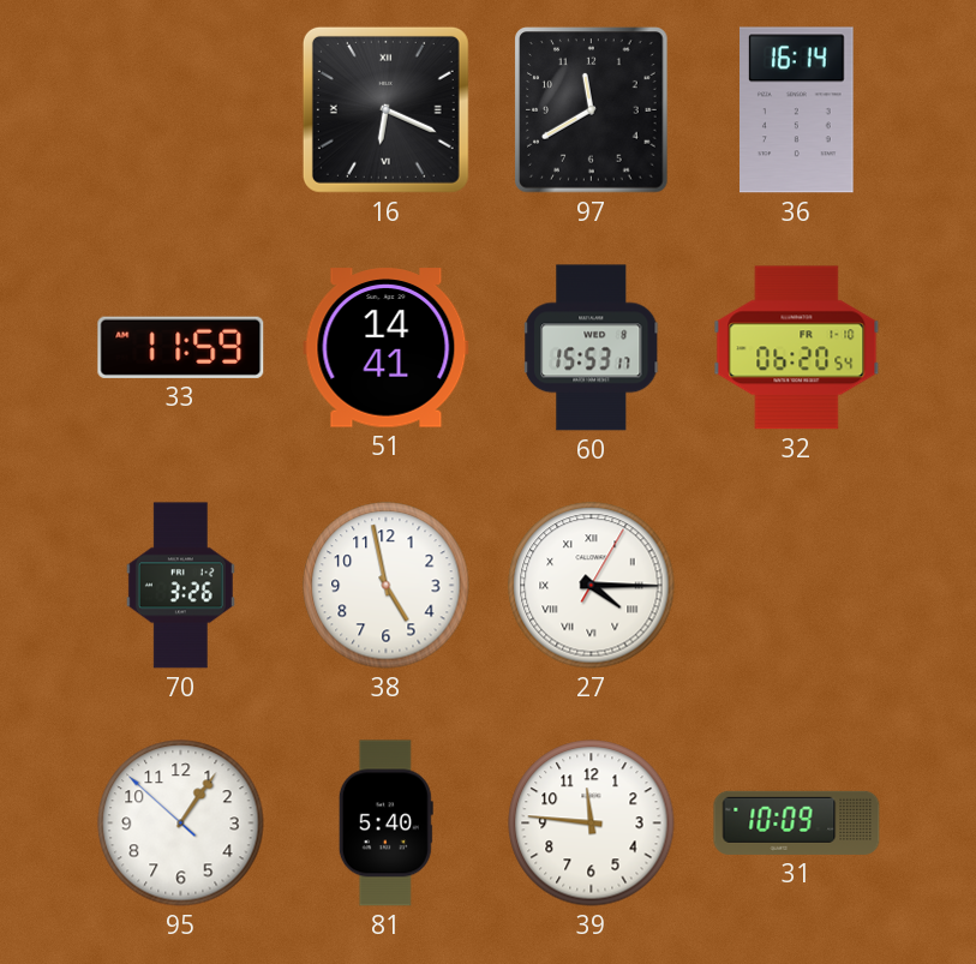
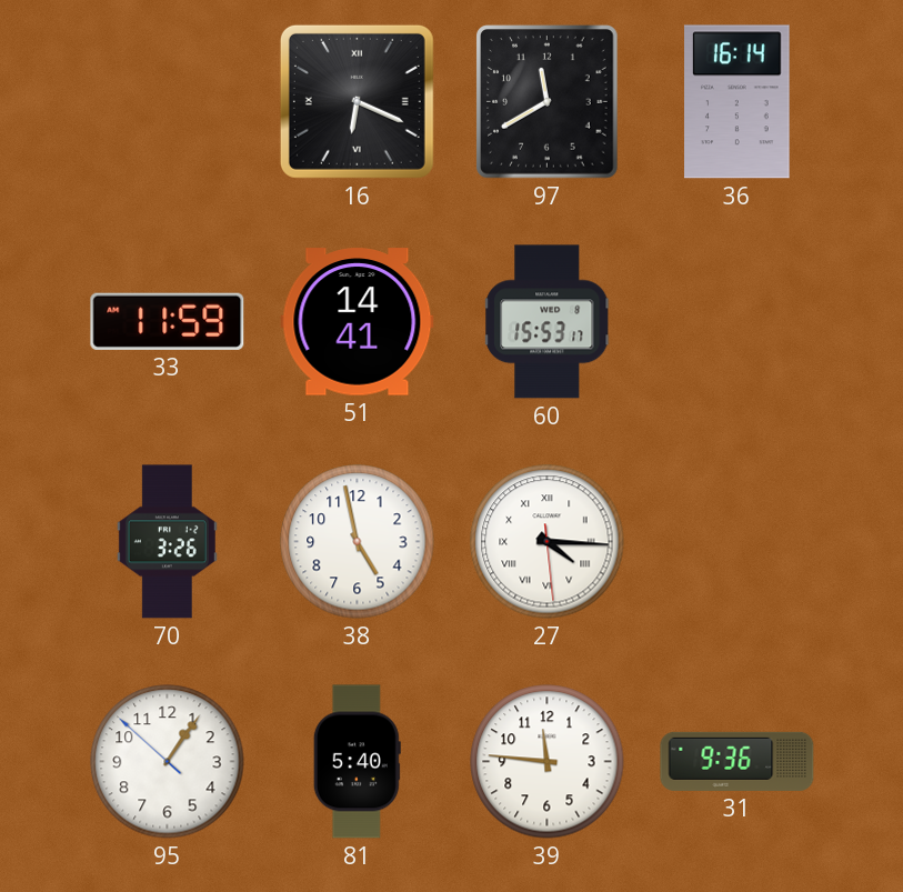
32: 06:20 -> none
27: 4:15:05 -> 4:15:29
31: 10:09 -> 9:36
